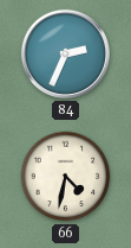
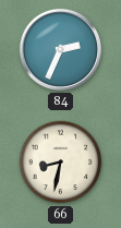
66: 4:32 -> 8:32
